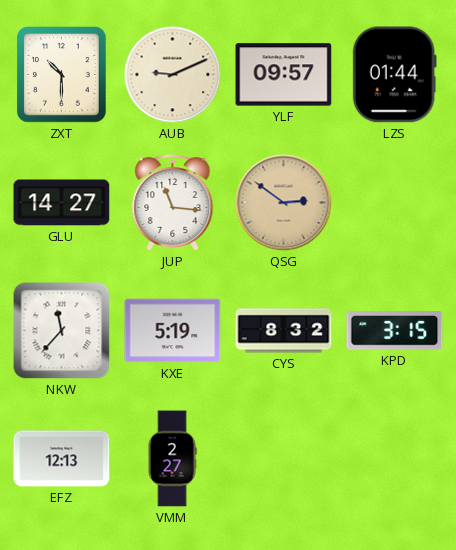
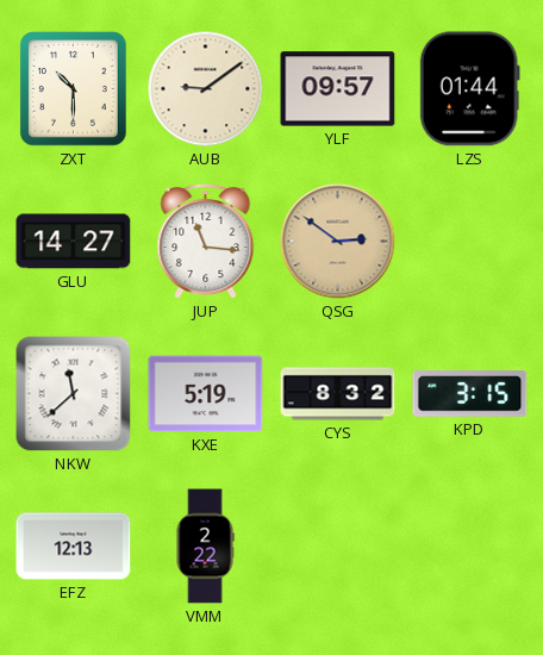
AUB: 9:11 -> 9:09
NKW: 11:37 -> 11:38
VMM: 2:27 -> 2:22
